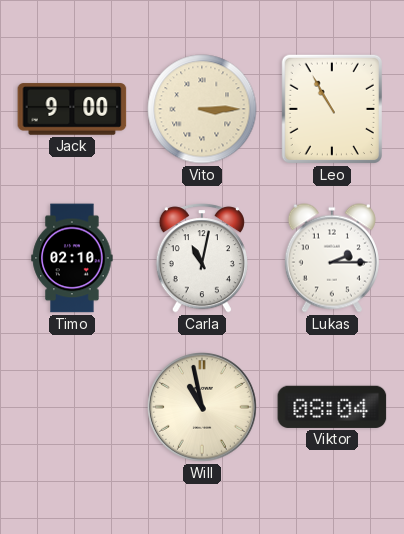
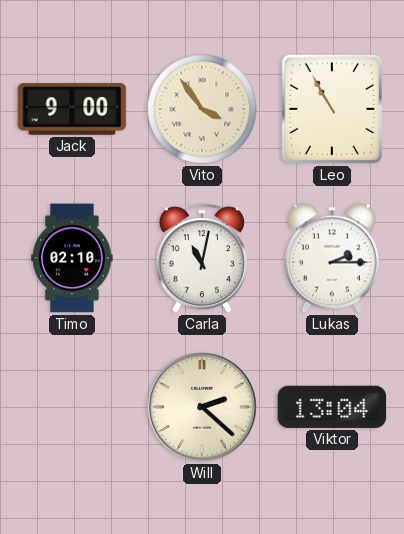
Vito: 3:15 -> 3:54
Will: 10:58 -> 2:22
Viktor: 08:04 -> 13:04
